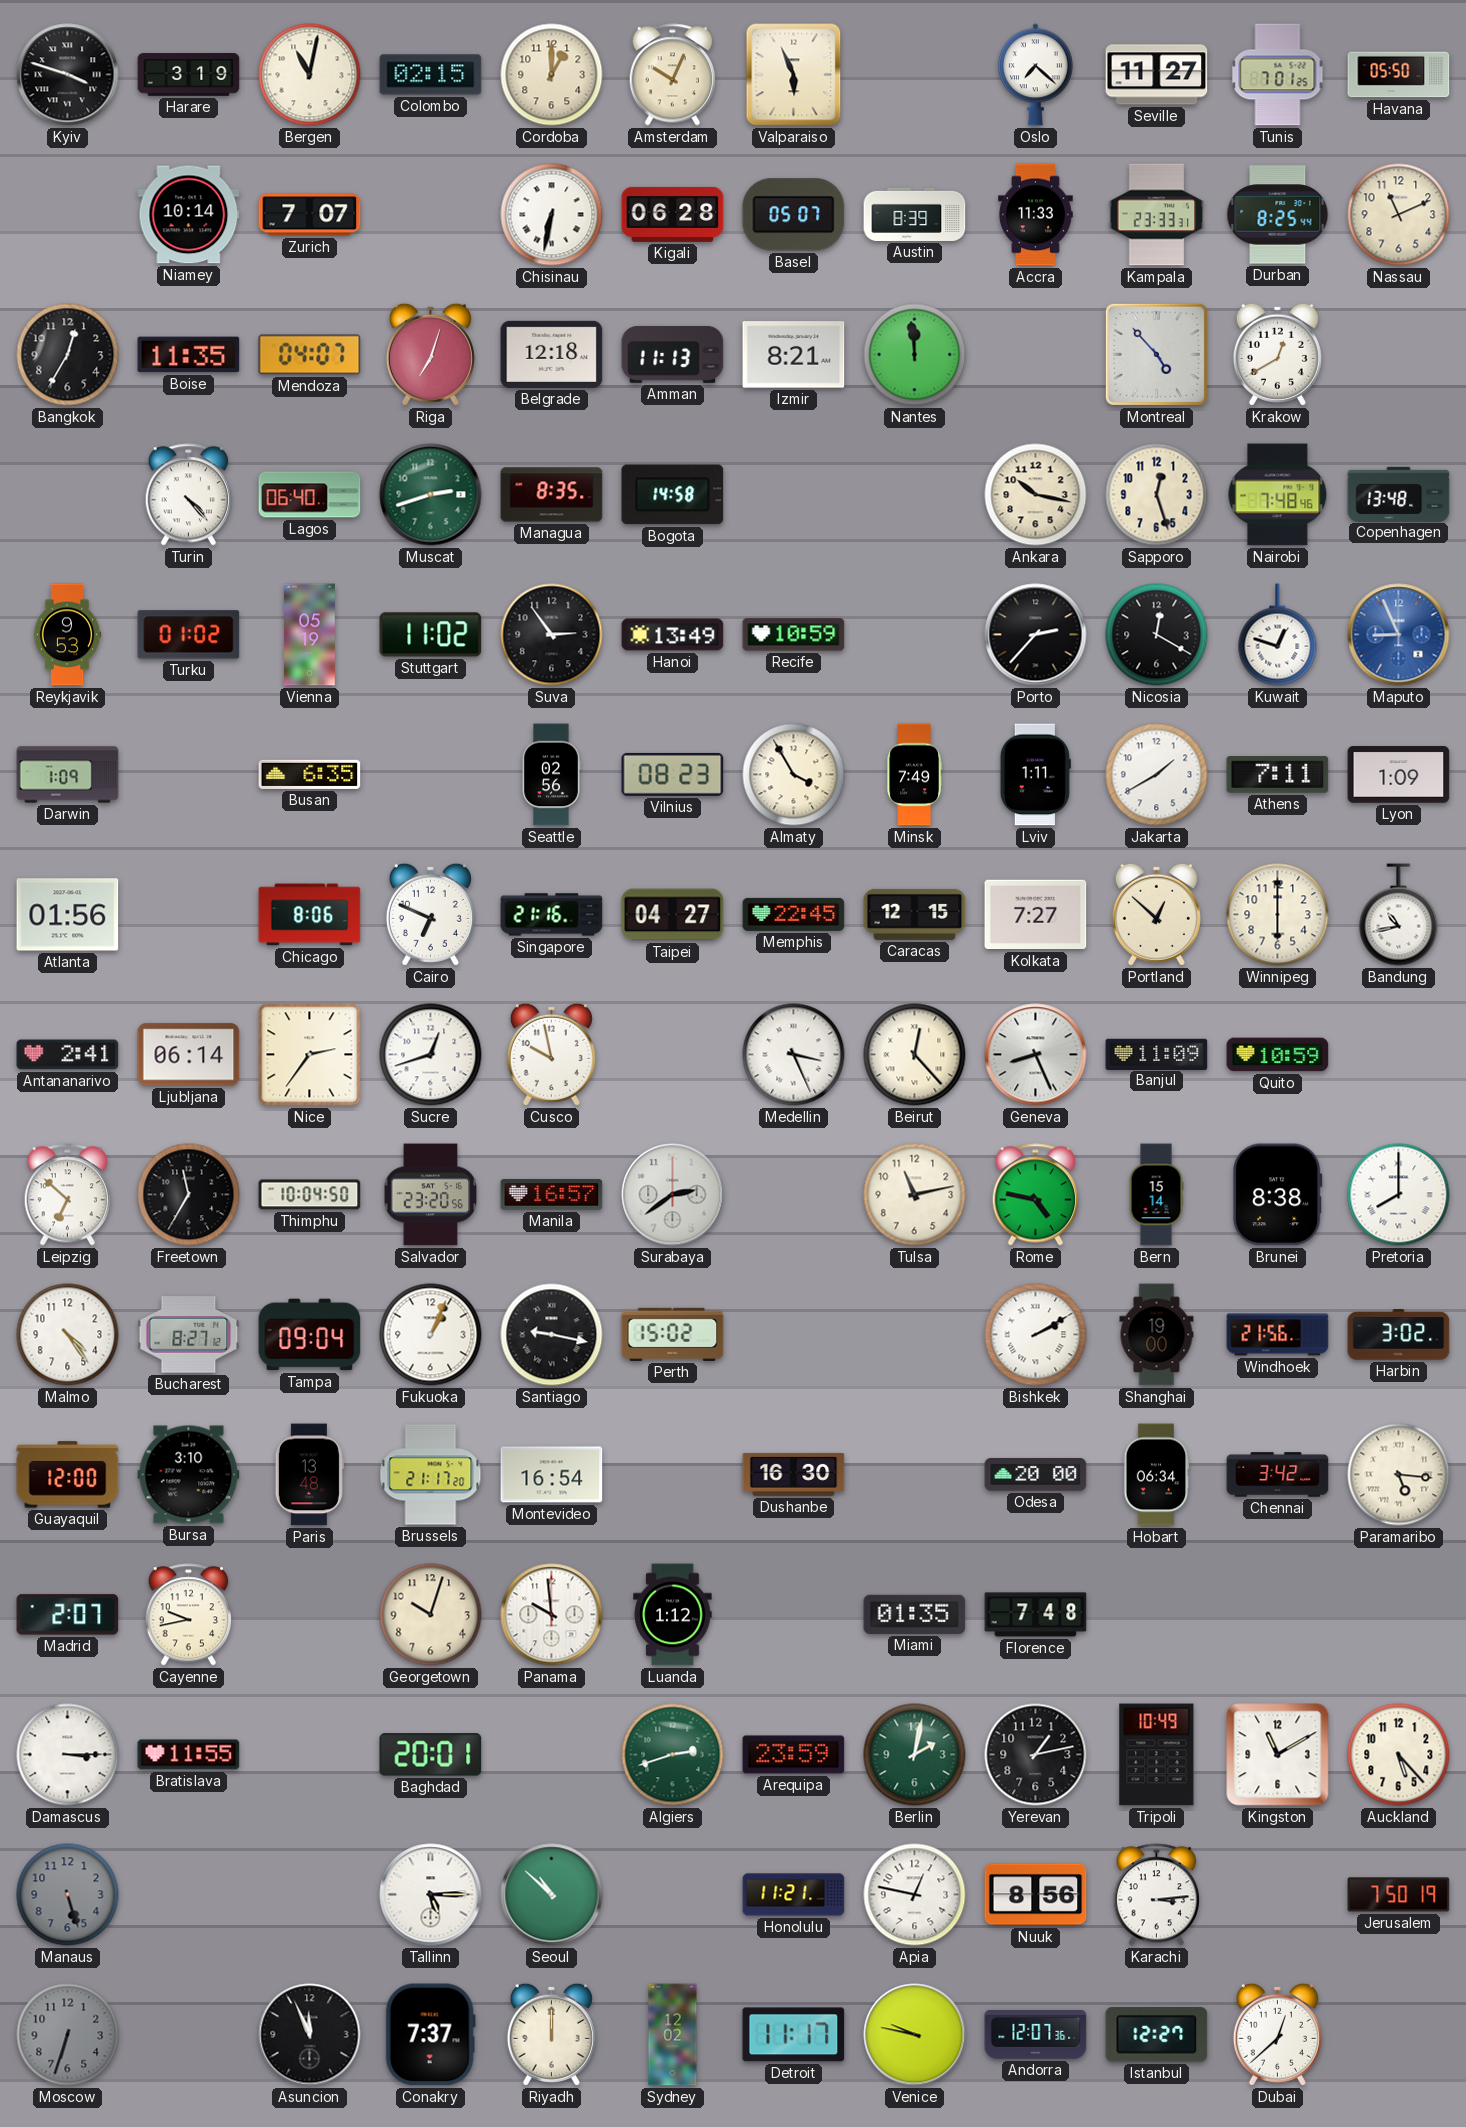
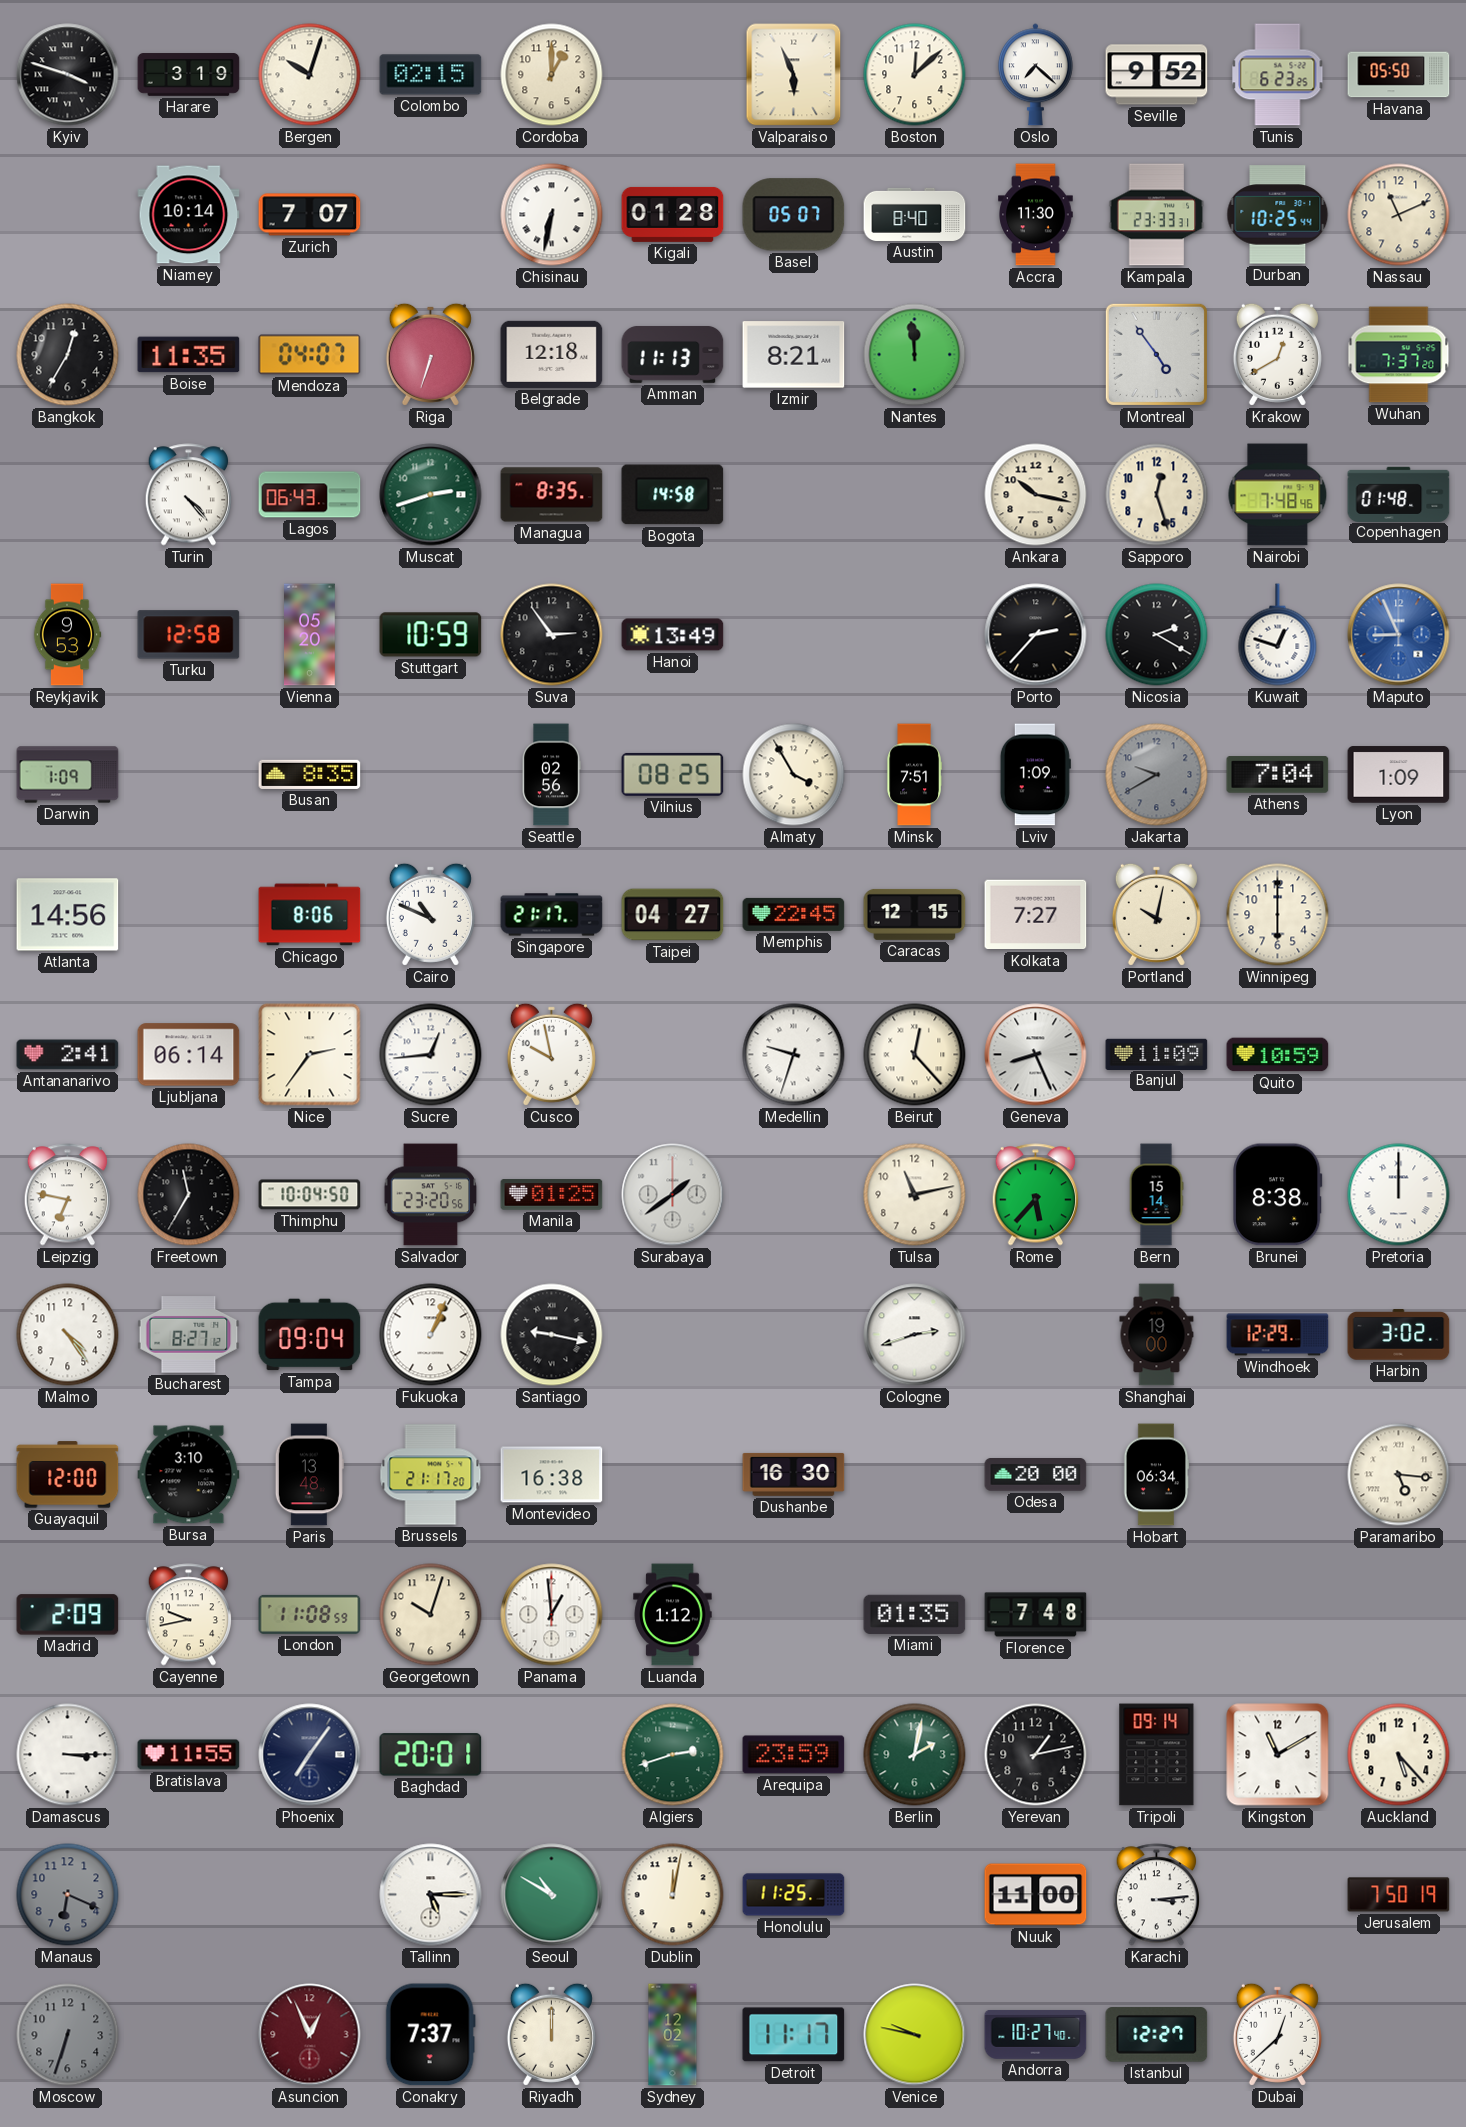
Bergen: 11:02 -> 10:03
Amsterdam: 10:04 -> none
Boston: none -> 12:08
Seville: 11:27 -> 9:52
Tunis: 7:01 -> 6:23
Kigali: 06:28 -> 01:28
Austin: 8:39 -> 8:40
Accra: 11:33 -> 11:30
Durban: 8:25 -> 10:25
Riga: 7:03 -> 6:33
Montreal: 4:53 -> 4:54
Wuhan: none -> 7:37
Lagos: 06:40 -> 06:43
Copenhagen: 13:48 -> 01:48
Turku: 01:02 -> 12:58
Vienna: 05:19 -> 05:20
Stuttgart: 11:02 -> 10:59
Recife: 10:59 -> none
Nicosia: 12:20 -> 2:20
Busan: 6:35 -> 8:35
Vilnius: 08:23 -> 08:25
Minsk: 7:49 -> 7:51
Lviv: 1:11 -> 1:09
Jakarta: 1:40 -> 9:40
Jakarta dial: white -> grey
Athens: 7:11 -> 7:04
Atlanta: 01:56 -> 14:56
Cairo: 6:49 -> 10:49
Singapore: 21:16 -> 21:17
Portland: 12:52 -> 10:02
Bandung: 10:43 -> none
Sucre: 12:42 -> 12:44
Medellin: 3:26 -> 9:33
Leipzig: 6:52 -> 6:47
Manila: 16:57 -> 01:25
Surabaya: 2:39 -> 1:39
Rome: 4:47 -> 5:37
Pretoria: 8:00 -> 12:00
Perth: 15:02 -> none
Cologne: none -> 2:42
Bishkek: 2:10 -> none
Windhoek: 21:56 -> 12:29
Montevideo: 16:54 -> 16:38
Chennai: 3:42 -> none
Madrid: 2:07 -> 2:09
London: none -> 11:08
Panama: 9:59 -> 12:59
Phoenix: none -> 7:06
Tripoli: 10:49 -> 09:14
Manaus: 5:27 -> 6:19
Seoul: 10:52 -> 10:50
Dublin: none -> 12:02
Honolulu: 11:21 -> 11:25
Apia: 12:47 -> none
Nuuk: 8:56 -> 11:00
Asuncion: 11:56 -> 12:56
Asuncion dial: black -> burgundy
Andorra: 12:07 -> 10:27
